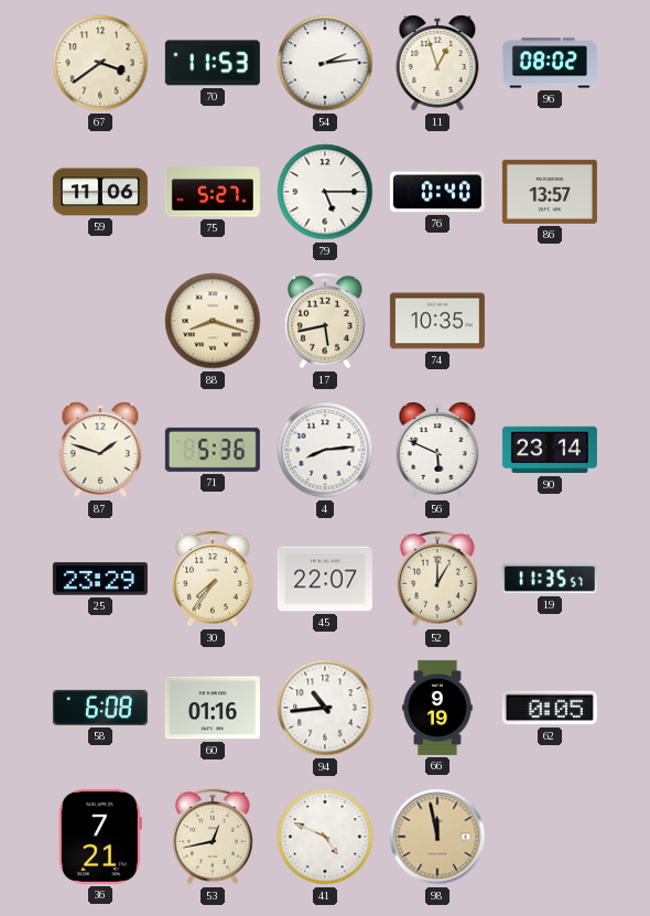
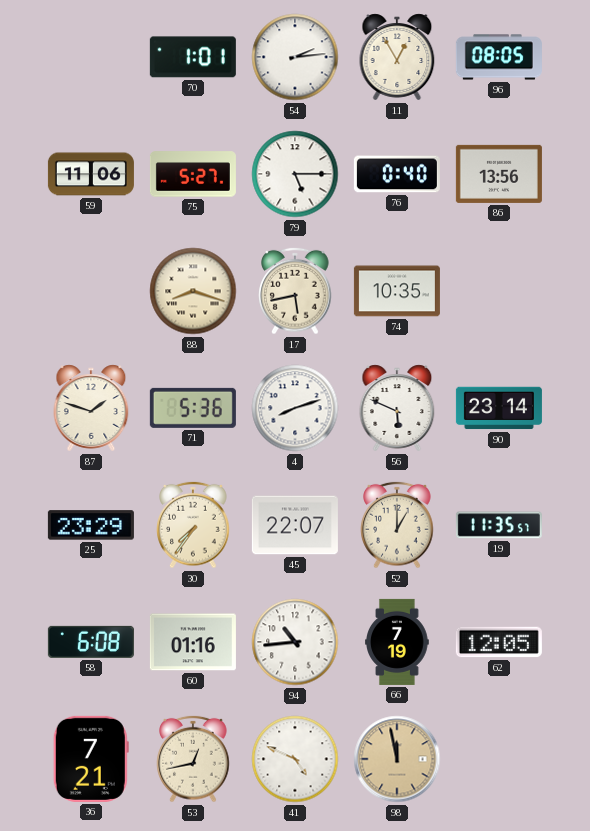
67: 3:39 -> none
70: 11:53 -> 1:01
11: 12:57 -> 12:55
96: 08:02 -> 08:05
86: 13:57 -> 13:56
4: 8:14 -> 8:12
66: 9:19 -> 7:19
62: 0:05 -> 12:05
